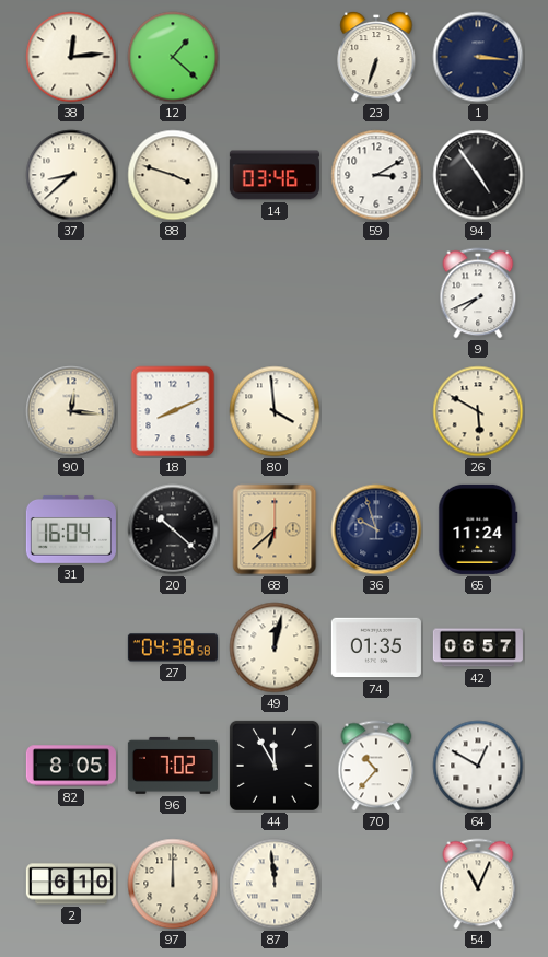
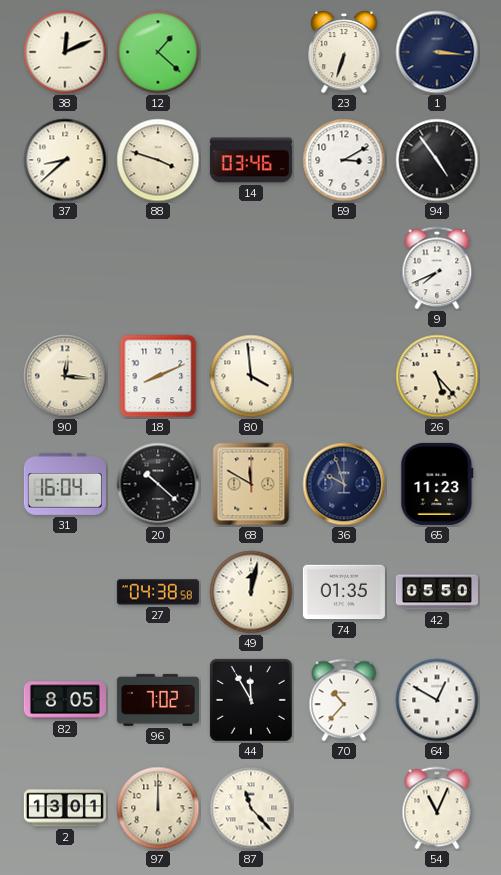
38: 12:14 -> 12:11
26: 5:50 -> 5:23
68: 6:38 -> 11:50
65: 11:24 -> 11:23
42: 06:57 -> 05:50
2: 6:10 -> 13:01
87: 11:59 -> 11:23
